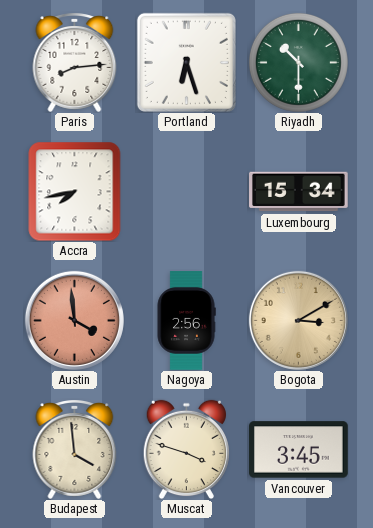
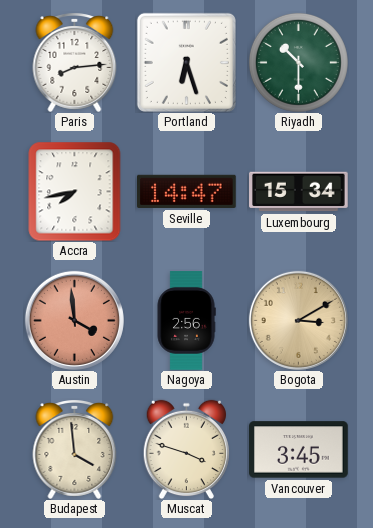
Seville: none -> 14:47
